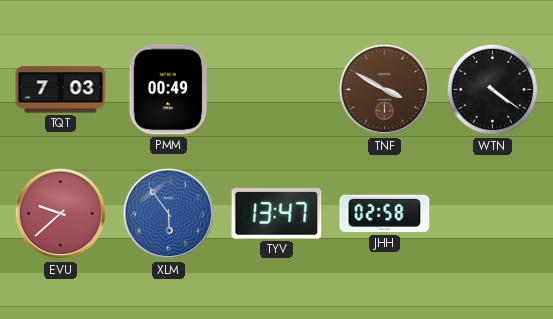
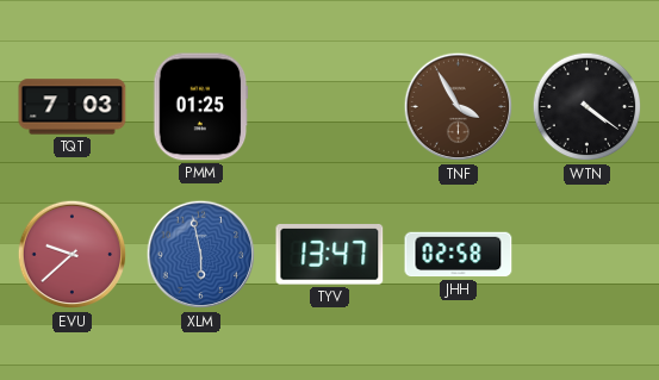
PMM: 00:49 -> 01:25
TNF: 3:50 -> 3:55
XLM: 5:54 -> 5:58
